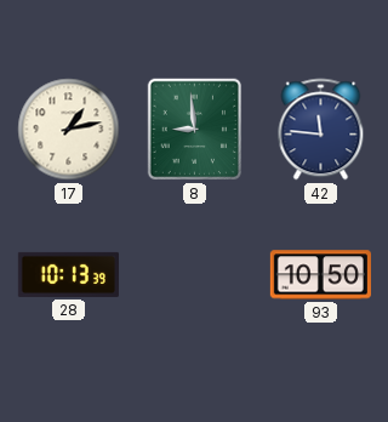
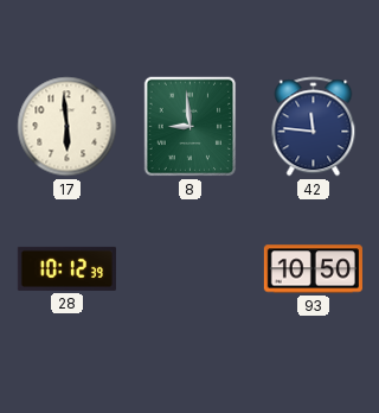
17: 1:13 -> 5:59
28: 10:13 -> 10:12
